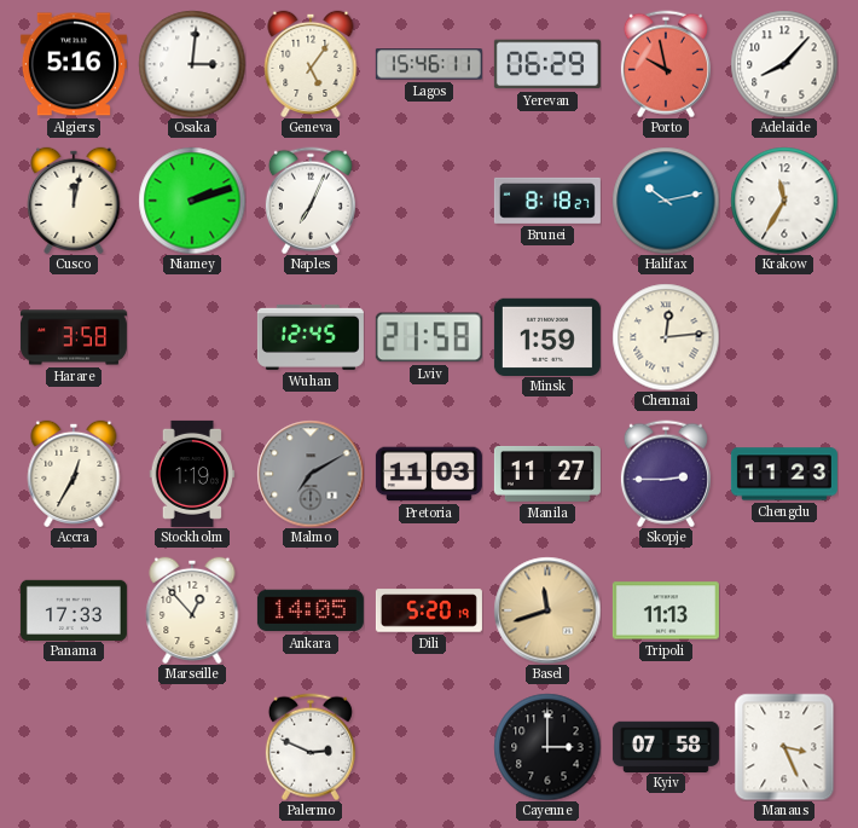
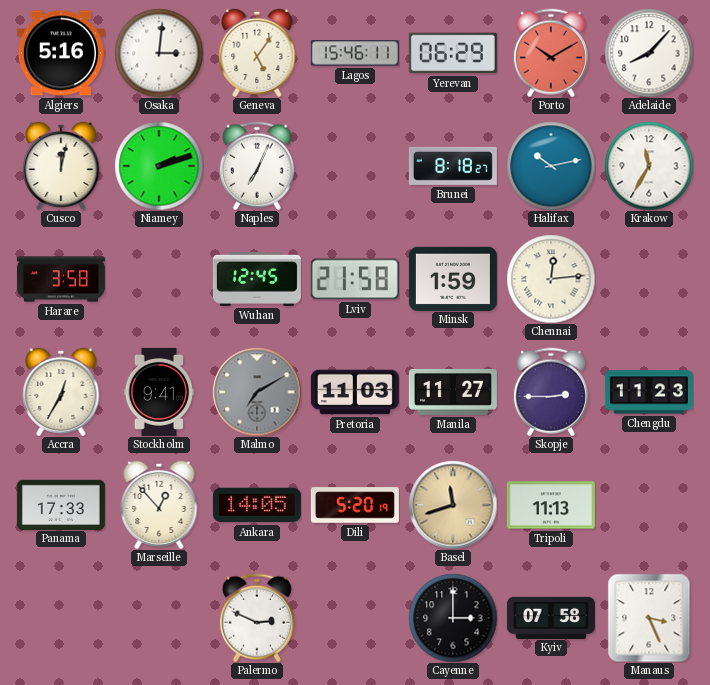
Porto: 9:58 -> 10:10
Stockholm: 1:19 -> 9:41
